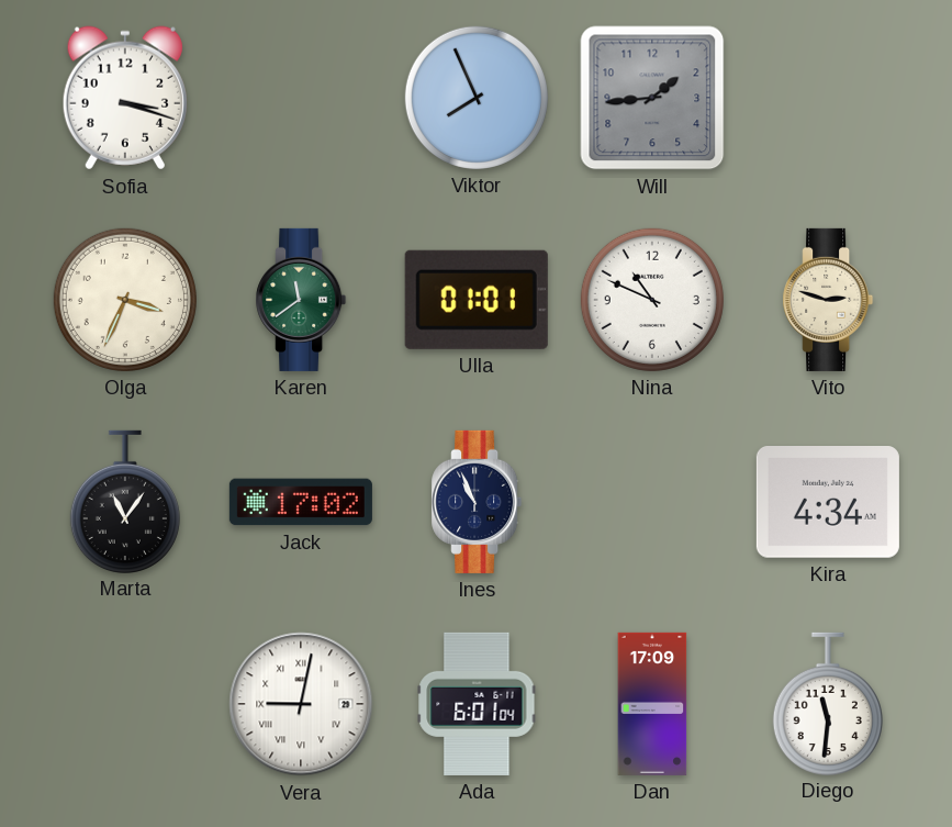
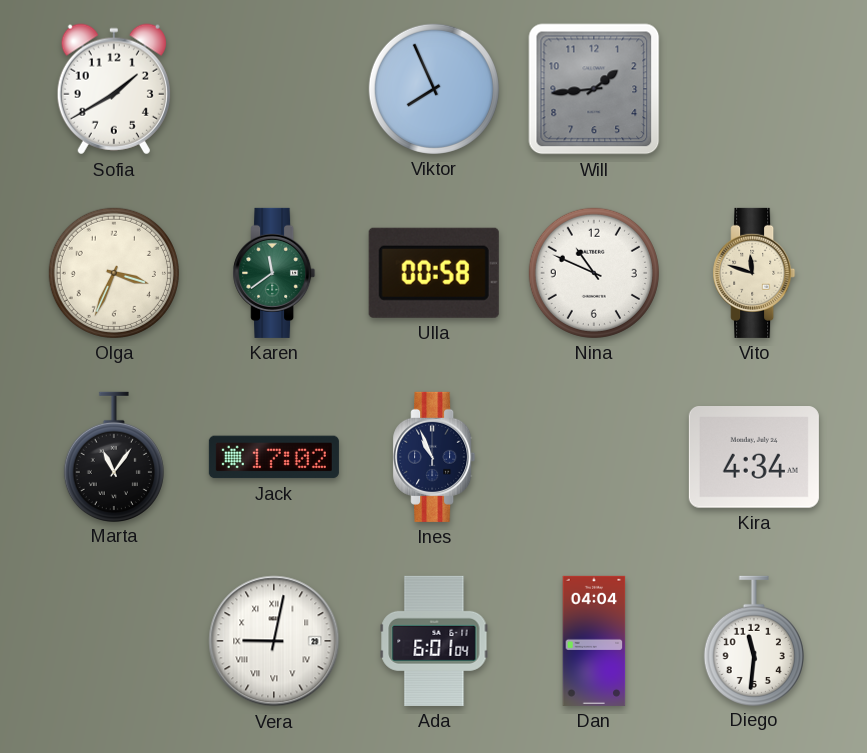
Sofia: 3:18 -> 1:40
Ulla: 01:01 -> 00:58
Vito: 2:48 -> 11:48
Dan: 17:09 -> 04:04
